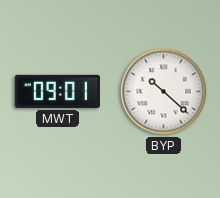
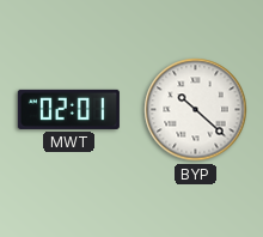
MWT: 09:01 -> 02:01
